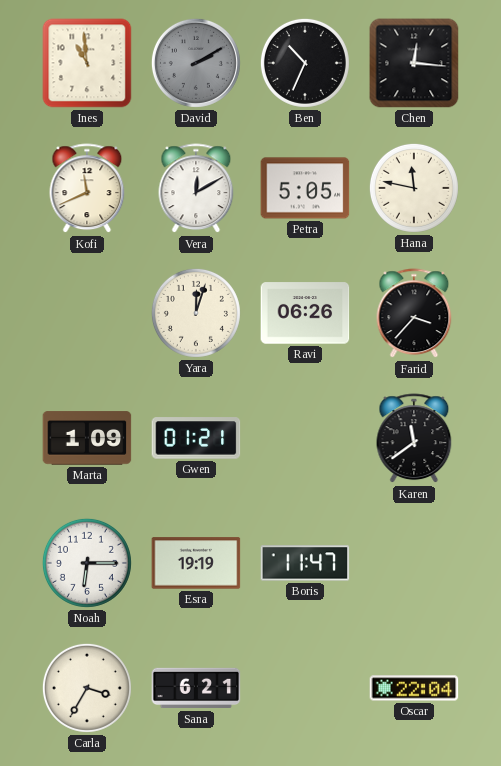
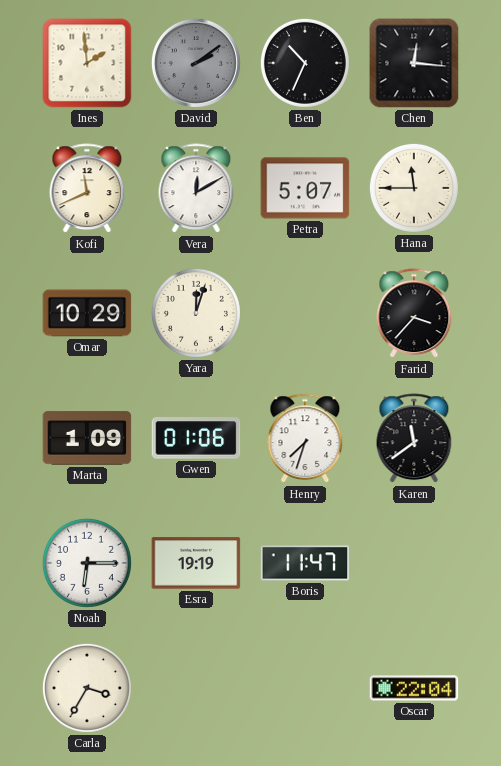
Ines: 10:59 -> 1:59
David: 2:10 -> 2:09
Petra: 5:05 -> 5:07
Hana: 11:47 -> 11:45
Omar: none -> 10:29
Ravi: 06:26 -> none
Gwen: 01:21 -> 01:06
Henry: none -> 7:33
Sana: 6:21 -> none
